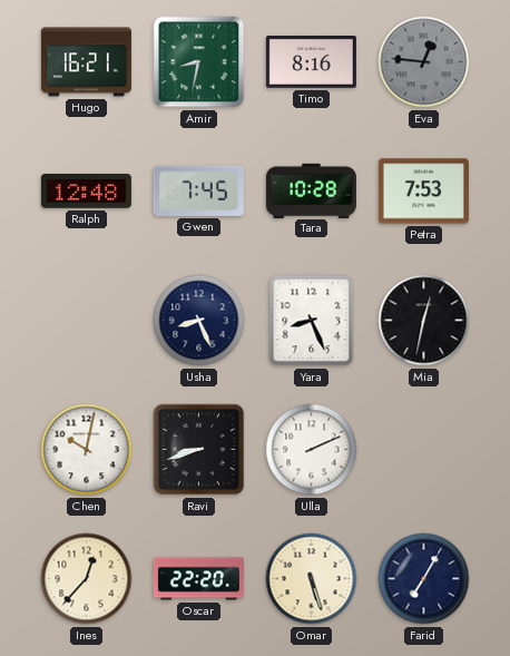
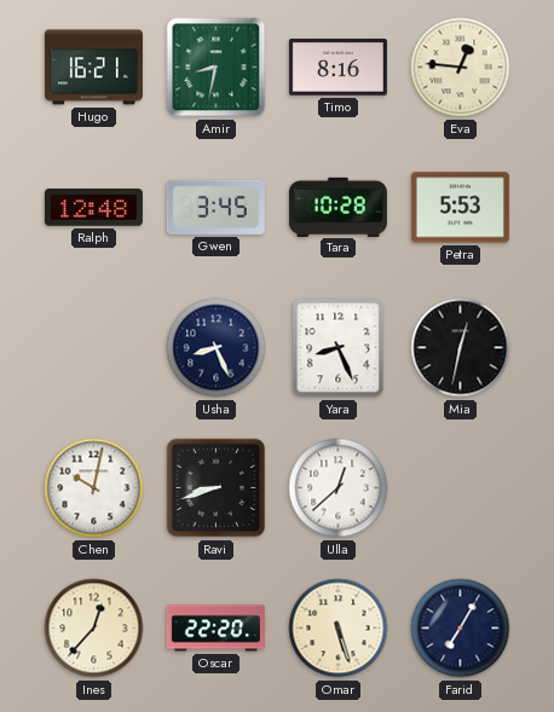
Eva dial: grey -> cream
Gwen: 7:45 -> 3:45
Petra: 7:53 -> 5:53
Ulla: 2:11 -> 12:38
